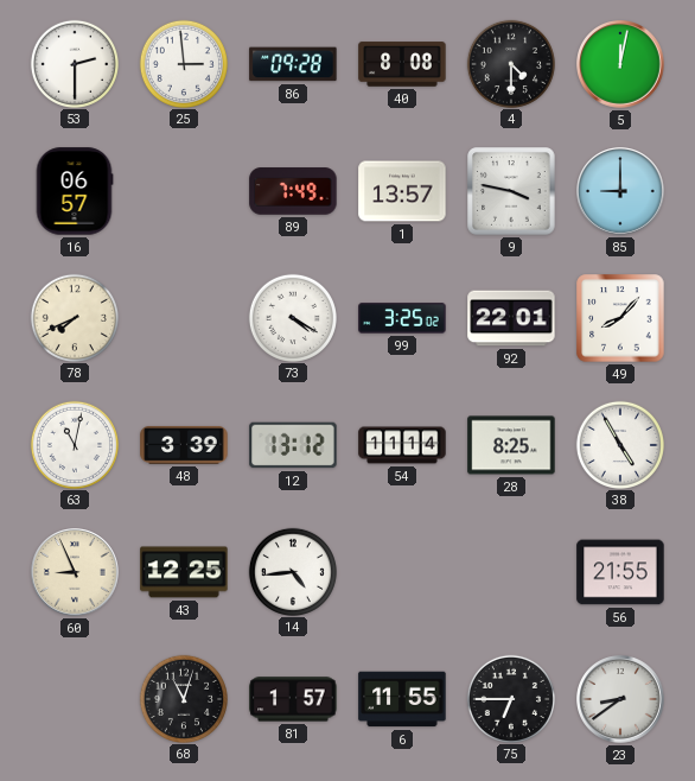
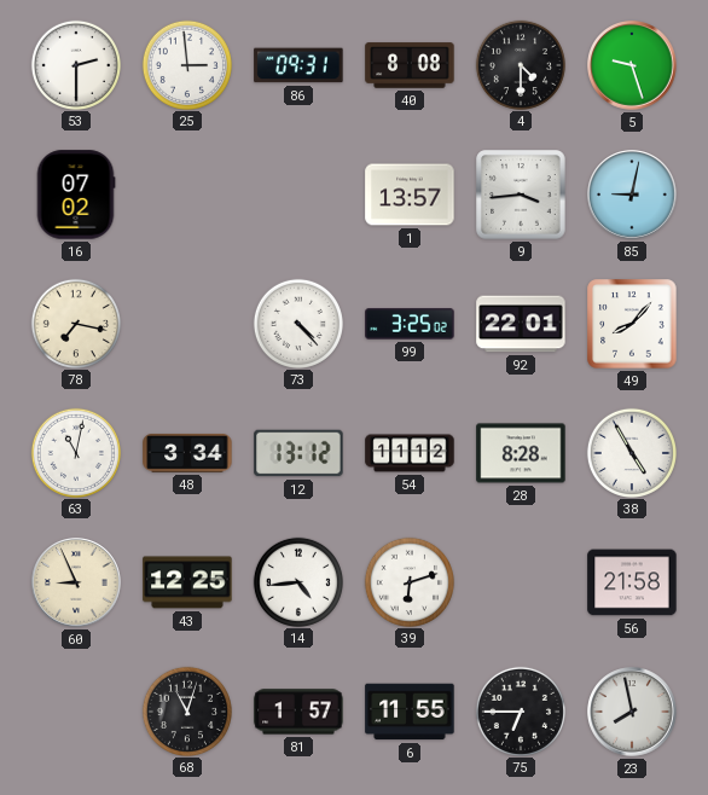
86: 09:28 -> 09:31
5: 12:02 -> 9:27
16: 06:57 -> 07:02
89: 7:49 -> none
9: 3:47 -> 3:44
85: 9:00 -> 9:02
78: 7:41 -> 7:17
73: 4:20 -> 4:23
48: 3:39 -> 3:34
54: 11:14 -> 11:12
28: 8:25 -> 8:28
39: none -> 6:12
56: 21:55 -> 21:58
23: 8:39 -> 7:58
